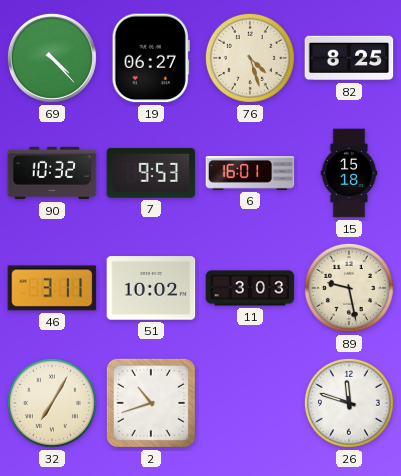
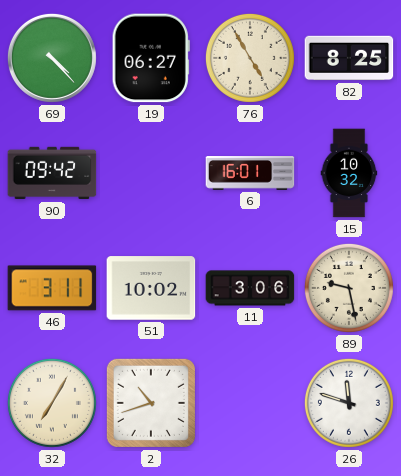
76: 4:27 -> 4:55
90: 10:32 -> 09:42
7: 9:53 -> none
15: 15:18 -> 10:32
11: 3:03 -> 3:06
